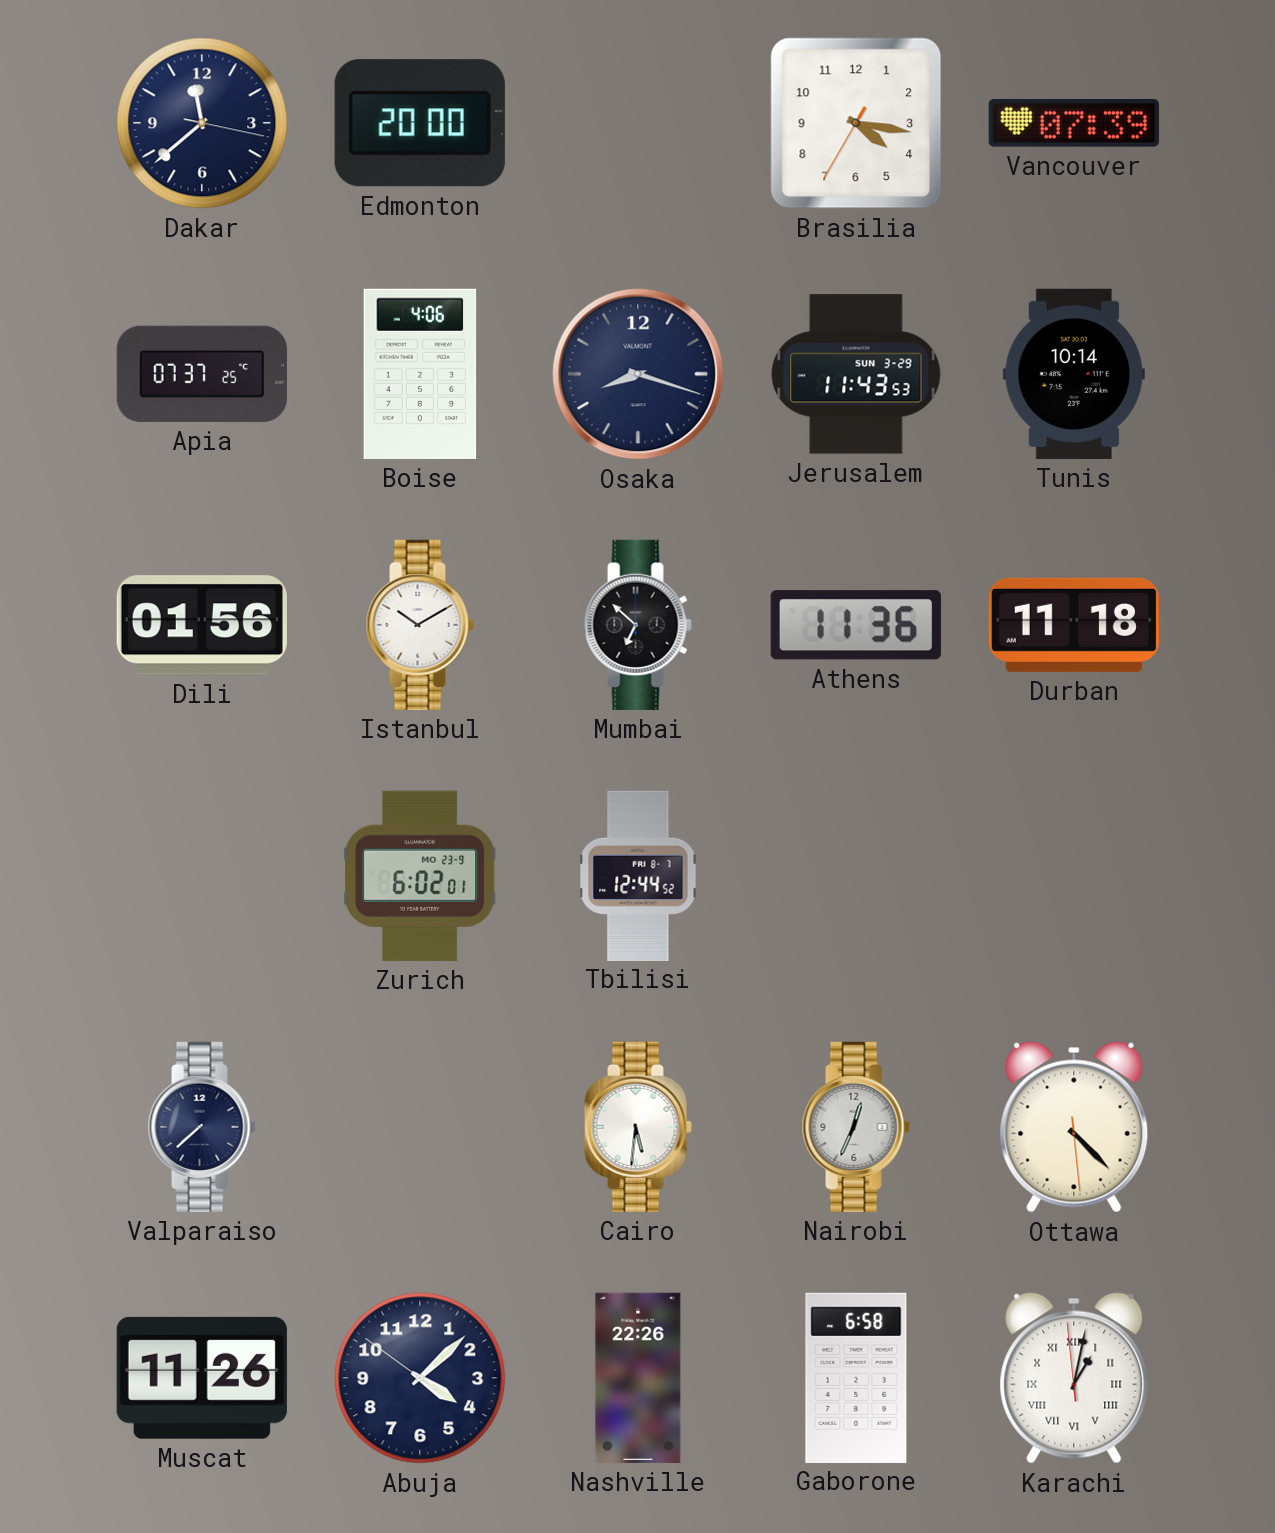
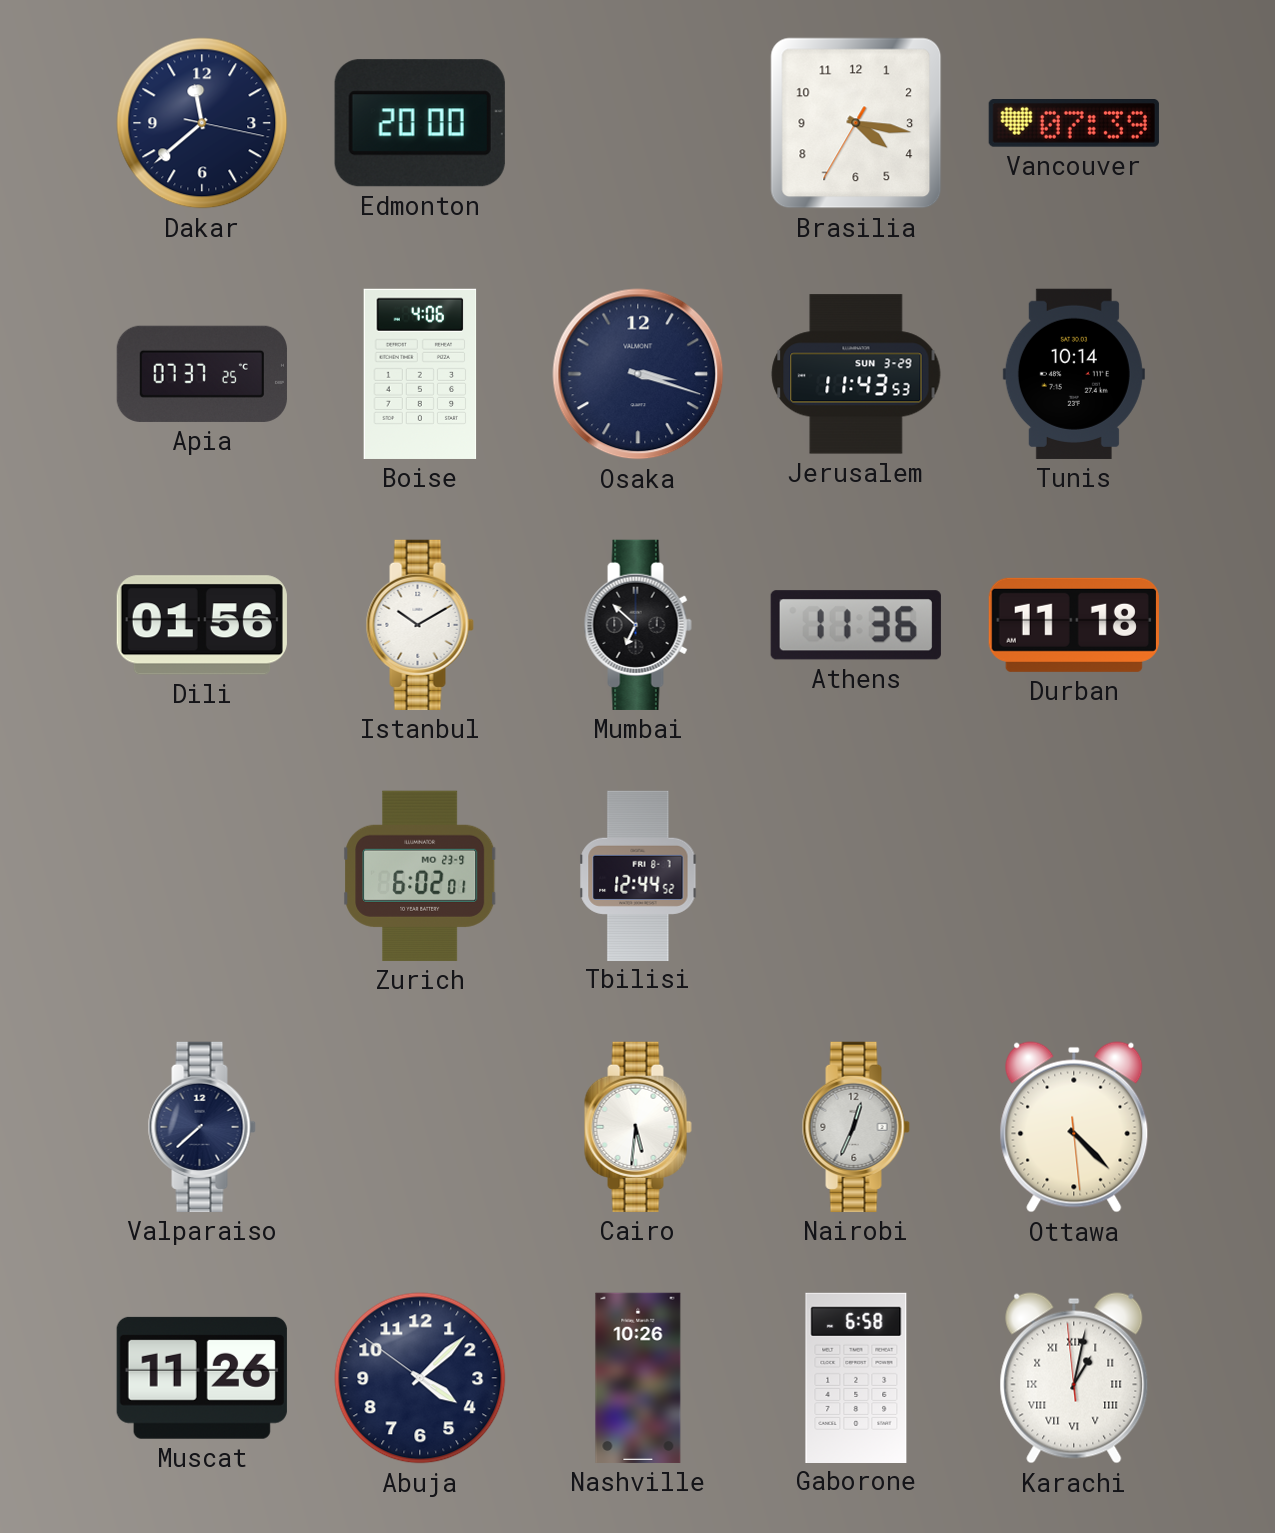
Osaka: 8:18 -> 3:18
Nashville: 22:26 -> 10:26
